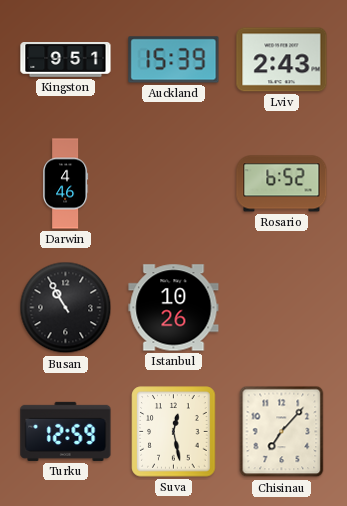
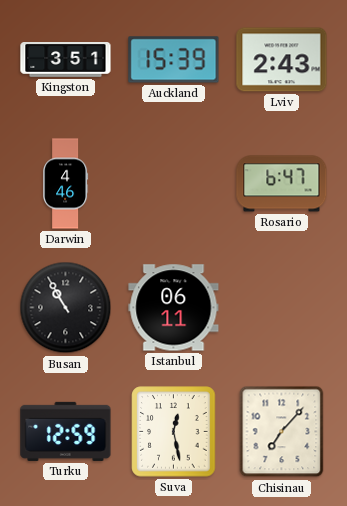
Kingston: 9:51 -> 3:51
Rosario: 6:52 -> 6:47
Istanbul: 10:26 -> 06:11
